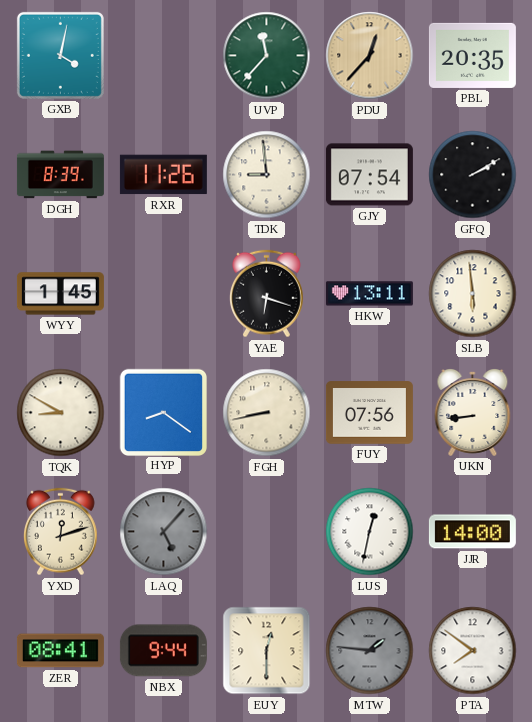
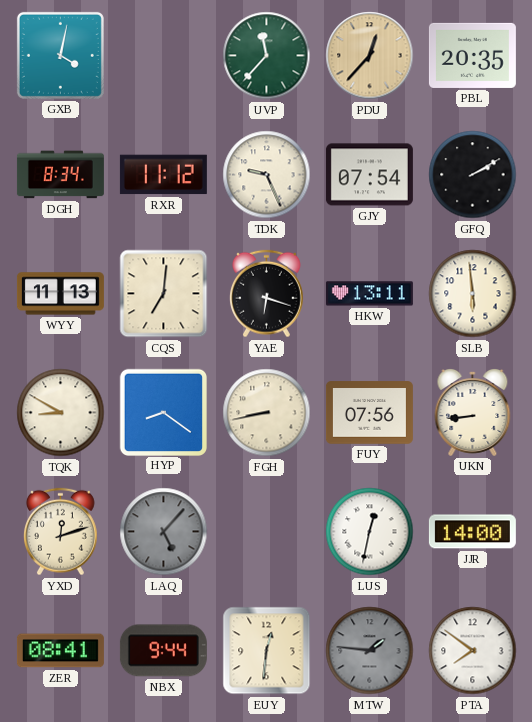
DGH: 8:39 -> 8:34
RXR: 11:26 -> 11:12
TDK: 8:59 -> 9:26
WYY: 1:45 -> 11:13
CQS: none -> 7:01
EUY: 12:30 -> 12:31
